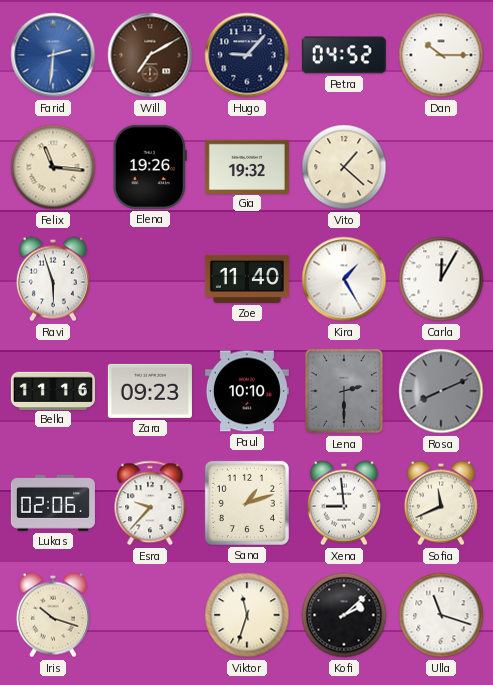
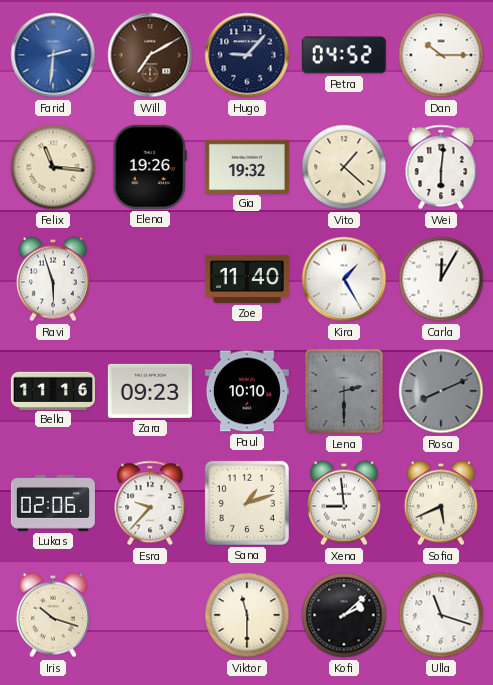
Wei: none -> 6:01
Sofia: 11:41 -> 5:41
Viktor: 11:33 -> 11:30
